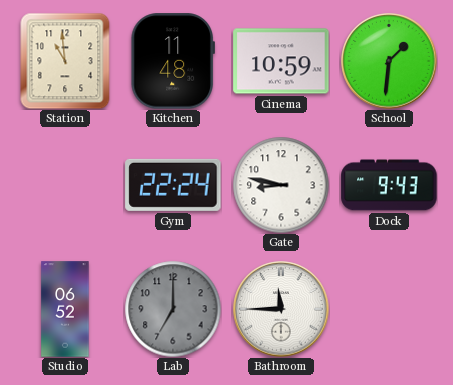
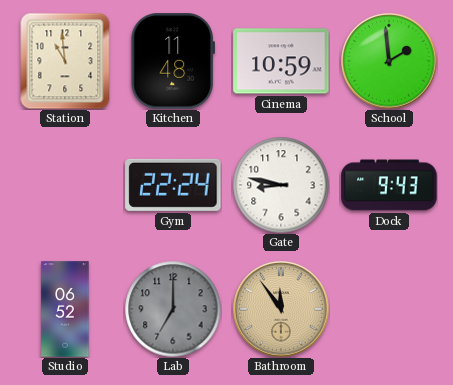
School: 1:31 -> 1:59
Bathroom: 11:45 -> 11:54
Bathroom dial: white -> champagne
